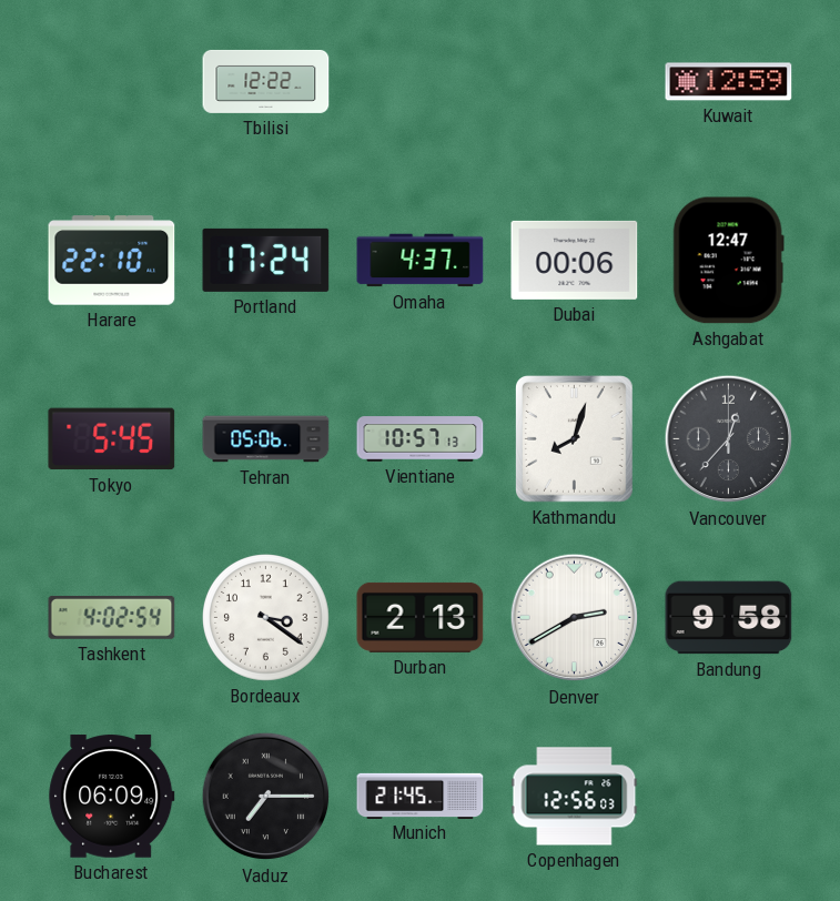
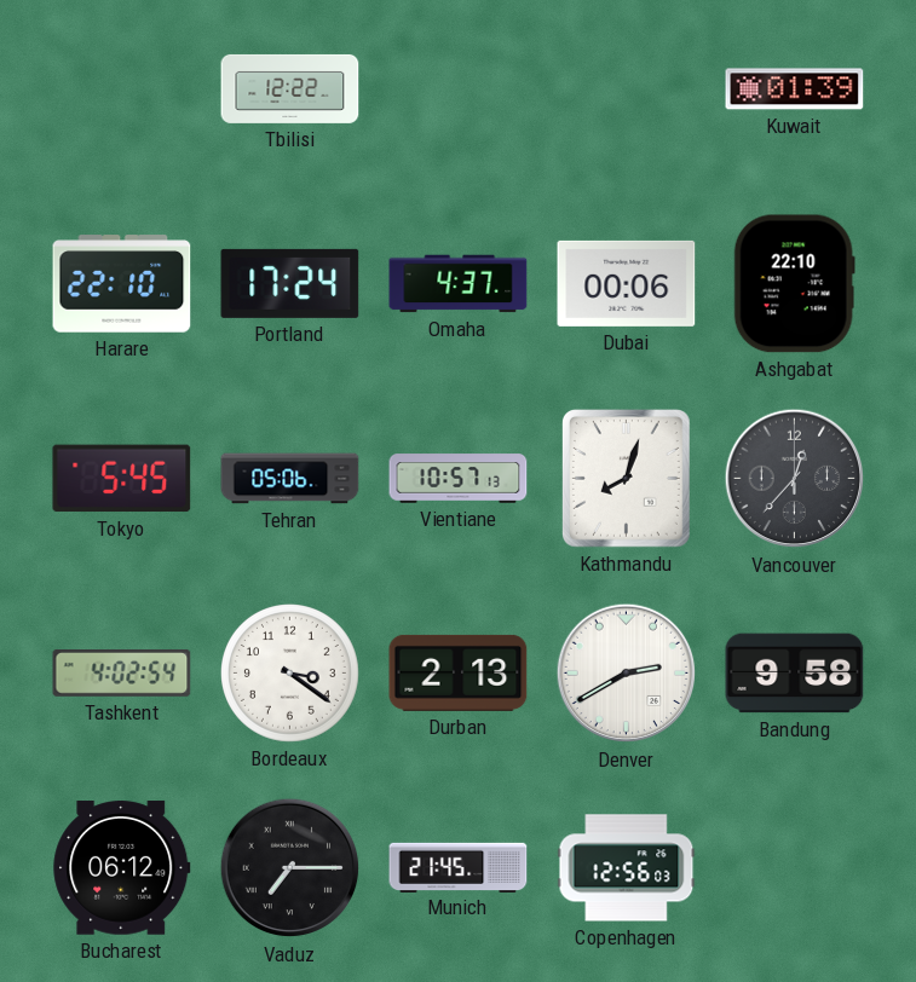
Kuwait: 12:59 -> 01:39
Ashgabat: 12:47 -> 22:10
Bucharest: 06:09 -> 06:12
